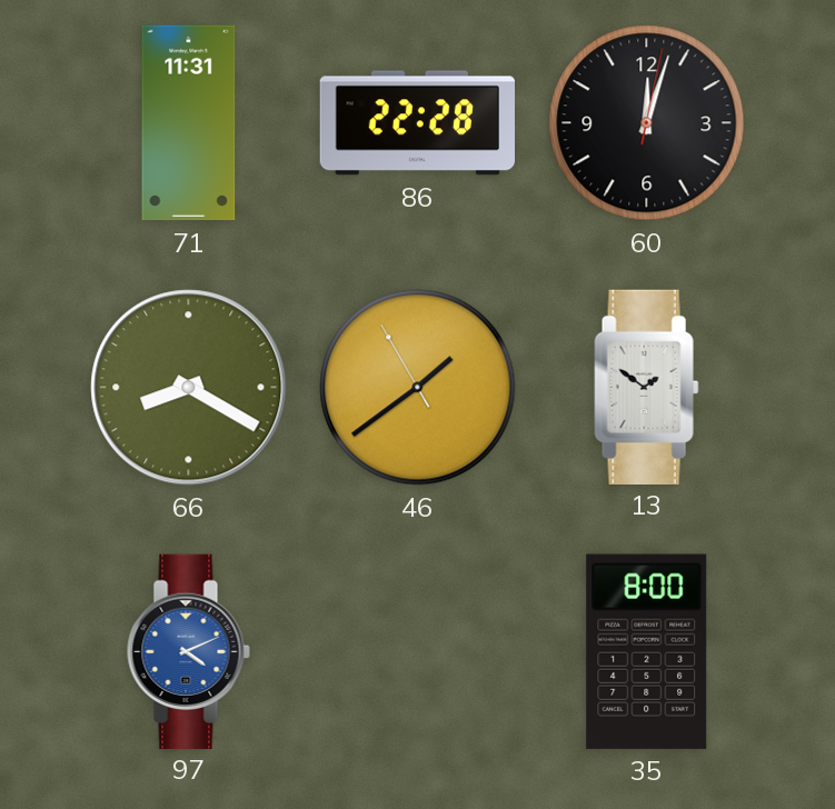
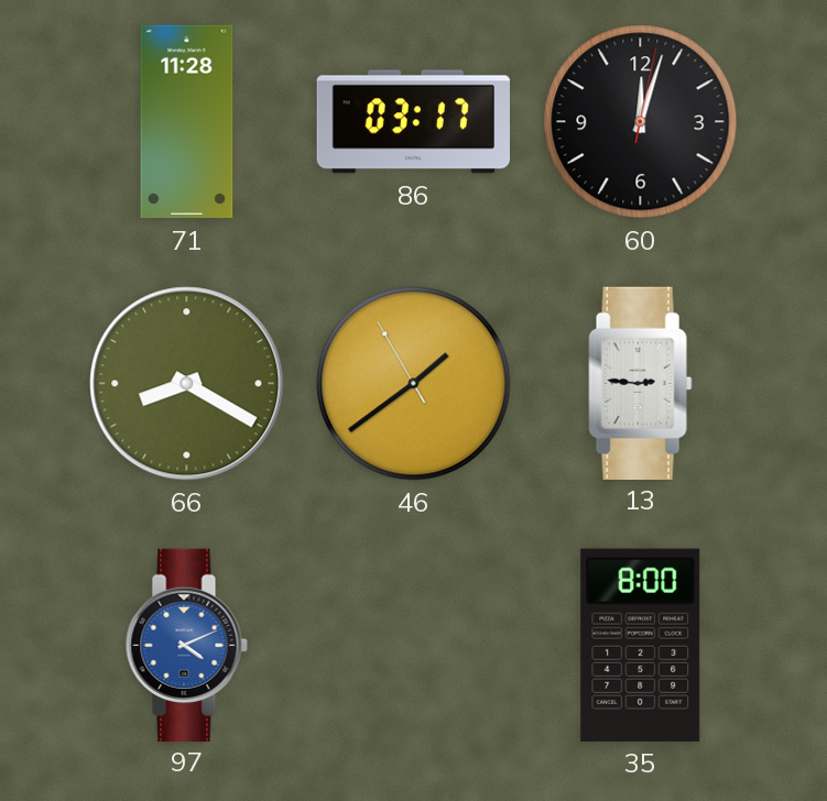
71: 11:31 -> 11:28
86: 22:28 -> 03:17
13: 1:51 -> 2:46
